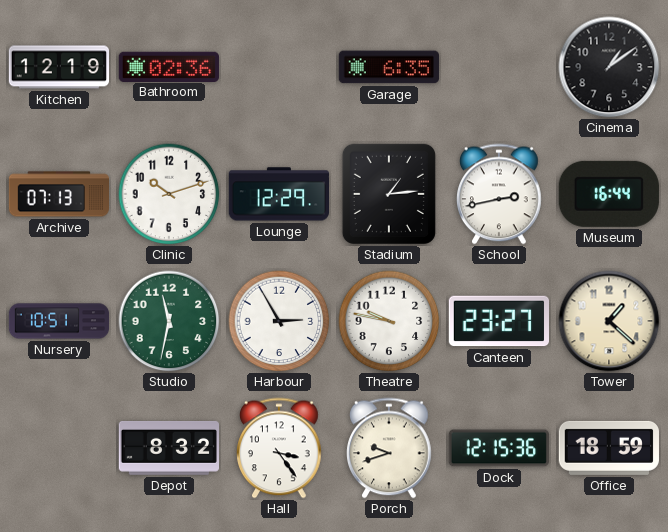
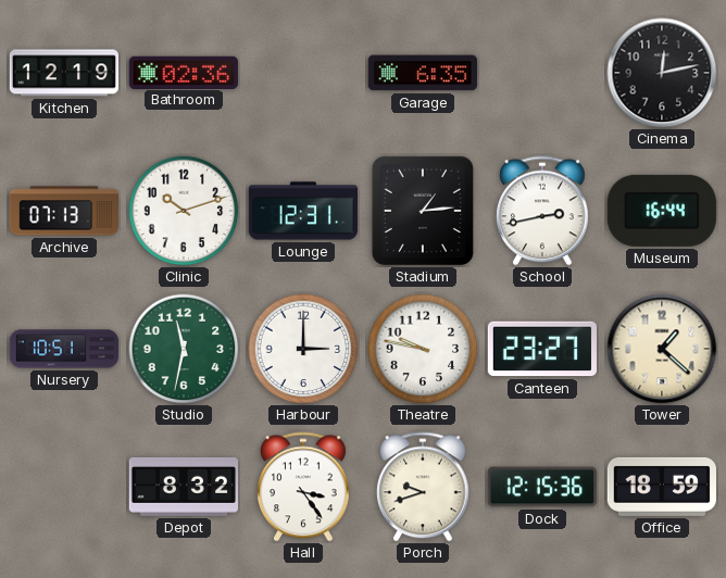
Cinema: 1:09 -> 12:13
Lounge: 12:29 -> 12:31
Harbour: 2:55 -> 3:00
